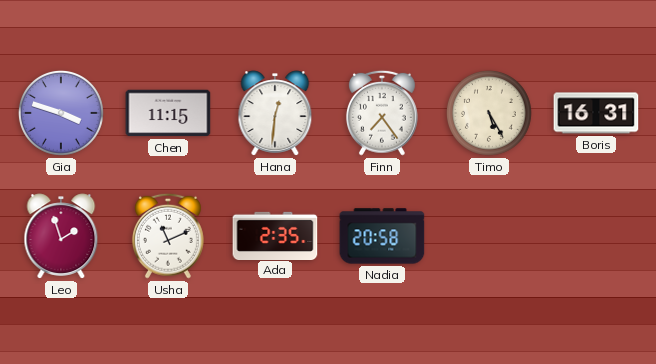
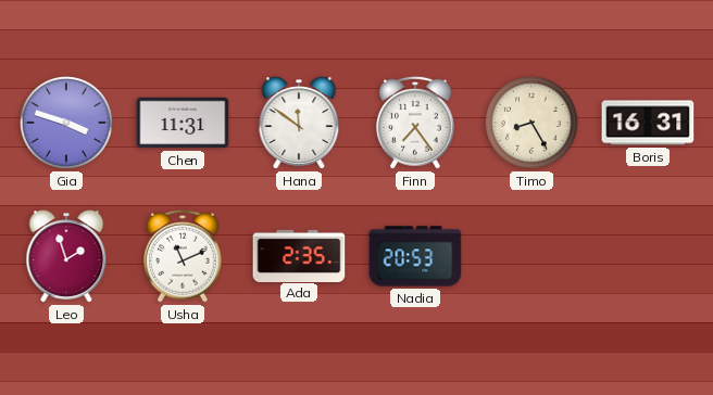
Chen: 11:15 -> 11:31
Hana: 12:31 -> 11:51
Timo: 5:25 -> 8:25
Nadia: 20:58 -> 20:53
